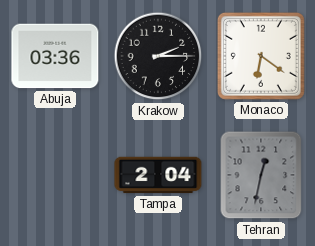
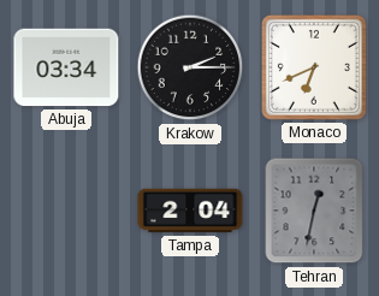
Abuja: 03:36 -> 03:34
Monaco: 6:21 -> 6:41
